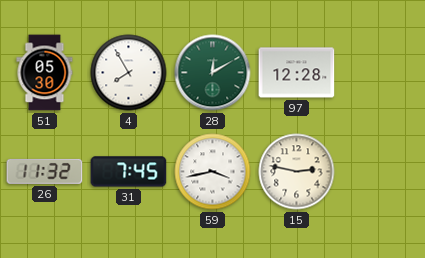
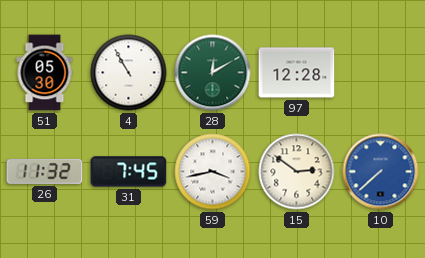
4: 7:55 -> 10:55
15: 2:47 -> 2:51
10: none -> 7:38
